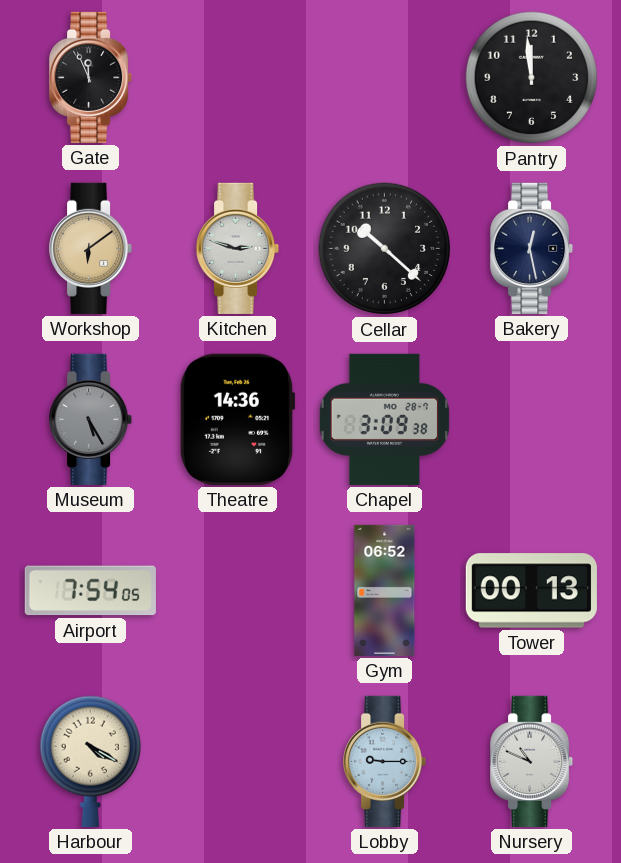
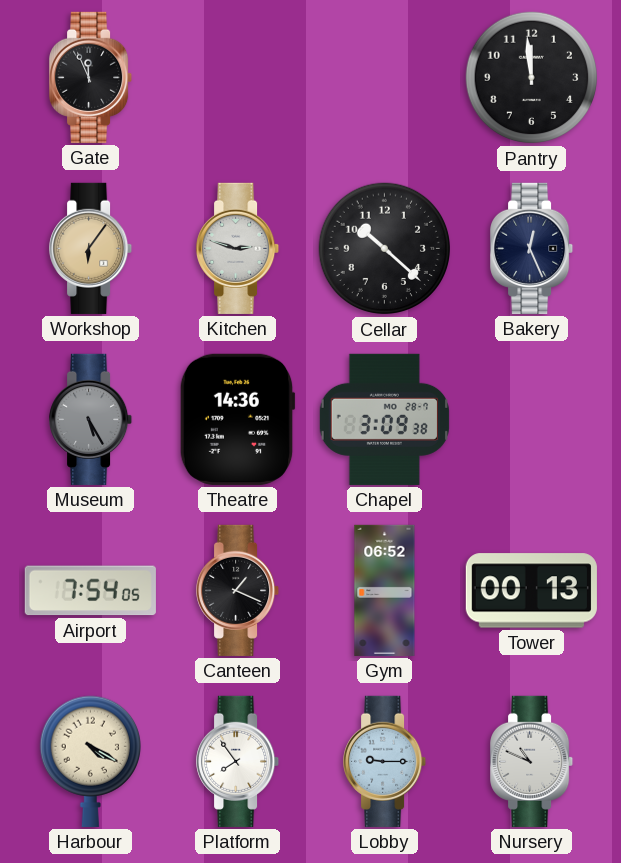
Workshop: 6:09 -> 6:06
Bakery: 12:28 -> 12:26
Canteen: none -> 1:19
Platform: none -> 7:54
